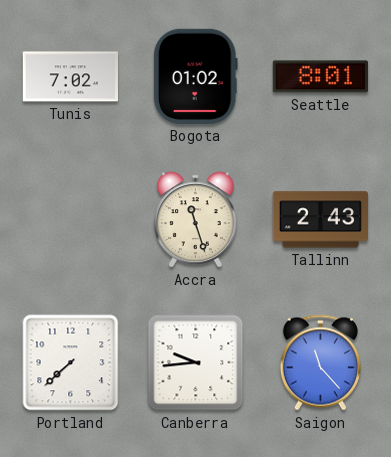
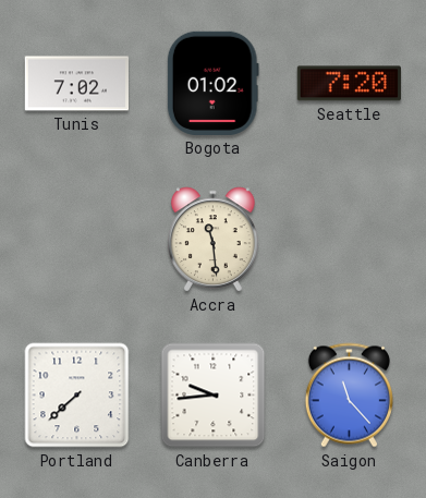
Seattle: 8:01 -> 7:20
Accra: 11:27 -> 11:29
Tallinn: 2:43 -> none
